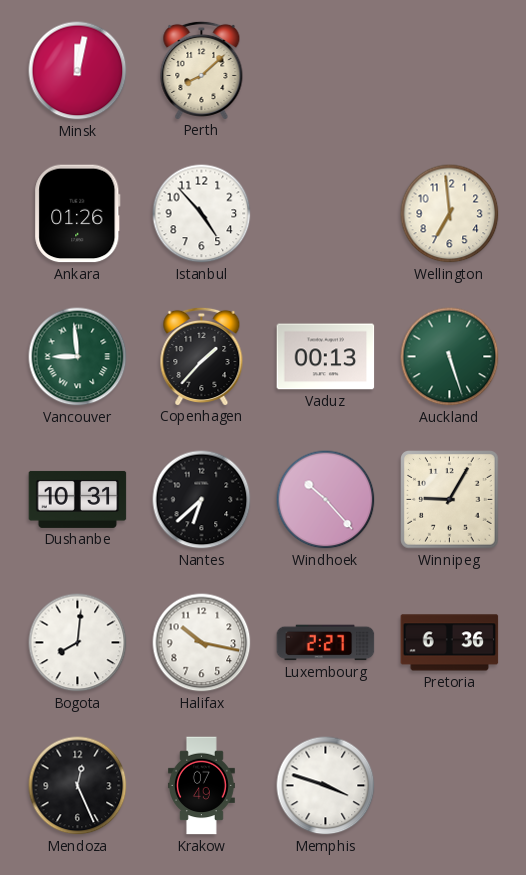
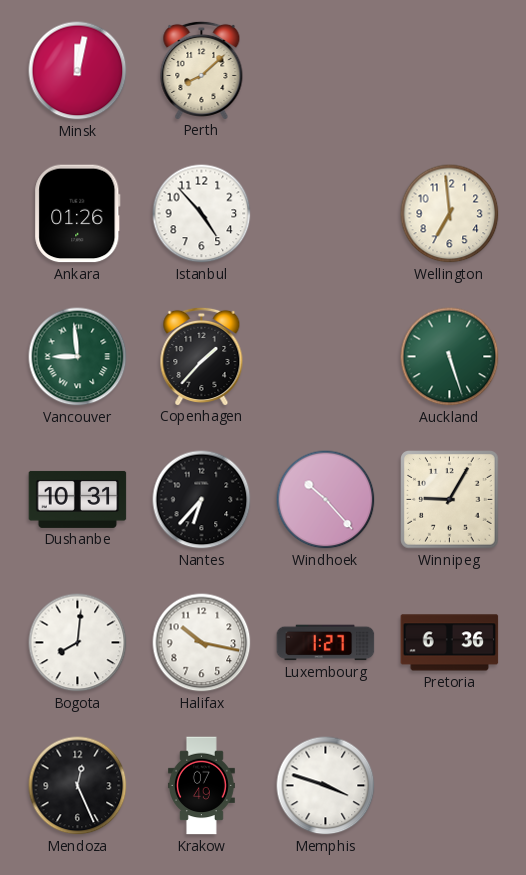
Vaduz: 00:13 -> none
Nantes: 6:38 -> 6:37
Luxembourg: 2:27 -> 1:27
